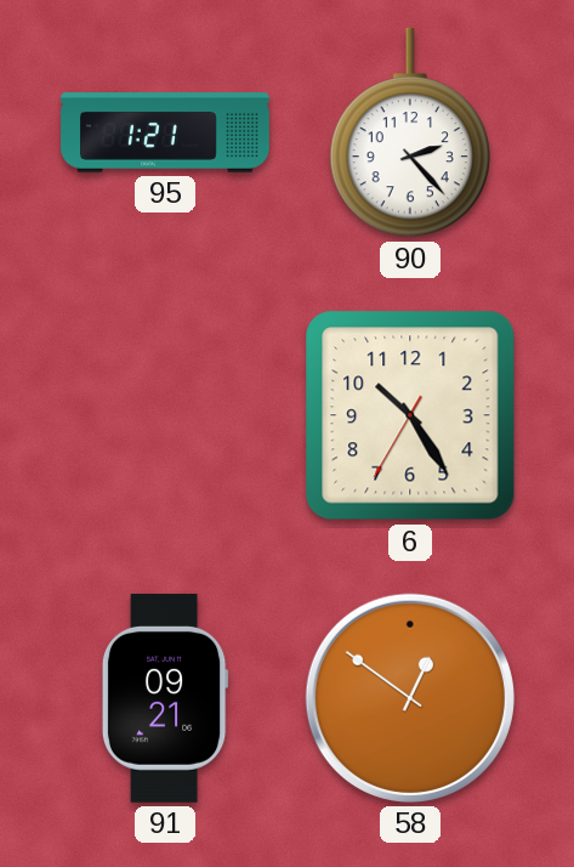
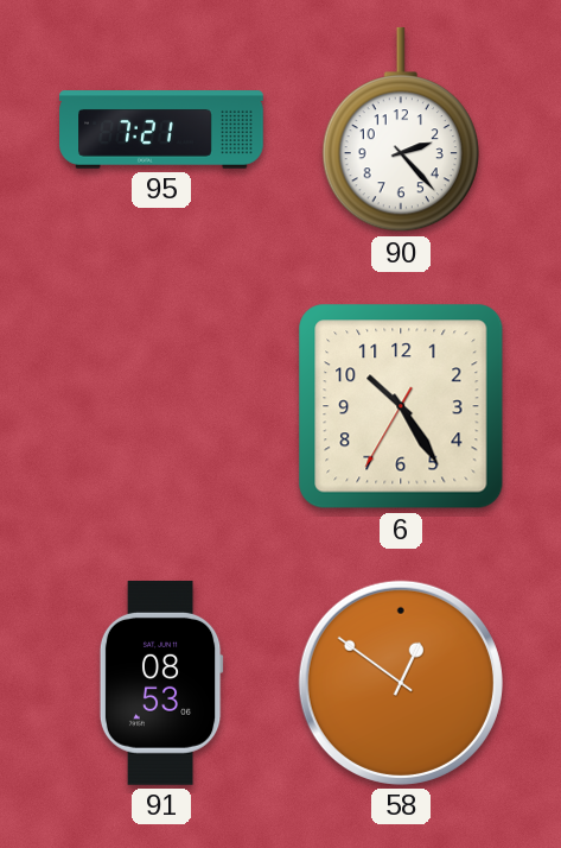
95: 1:21 -> 7:21
91: 09:21 -> 08:53
